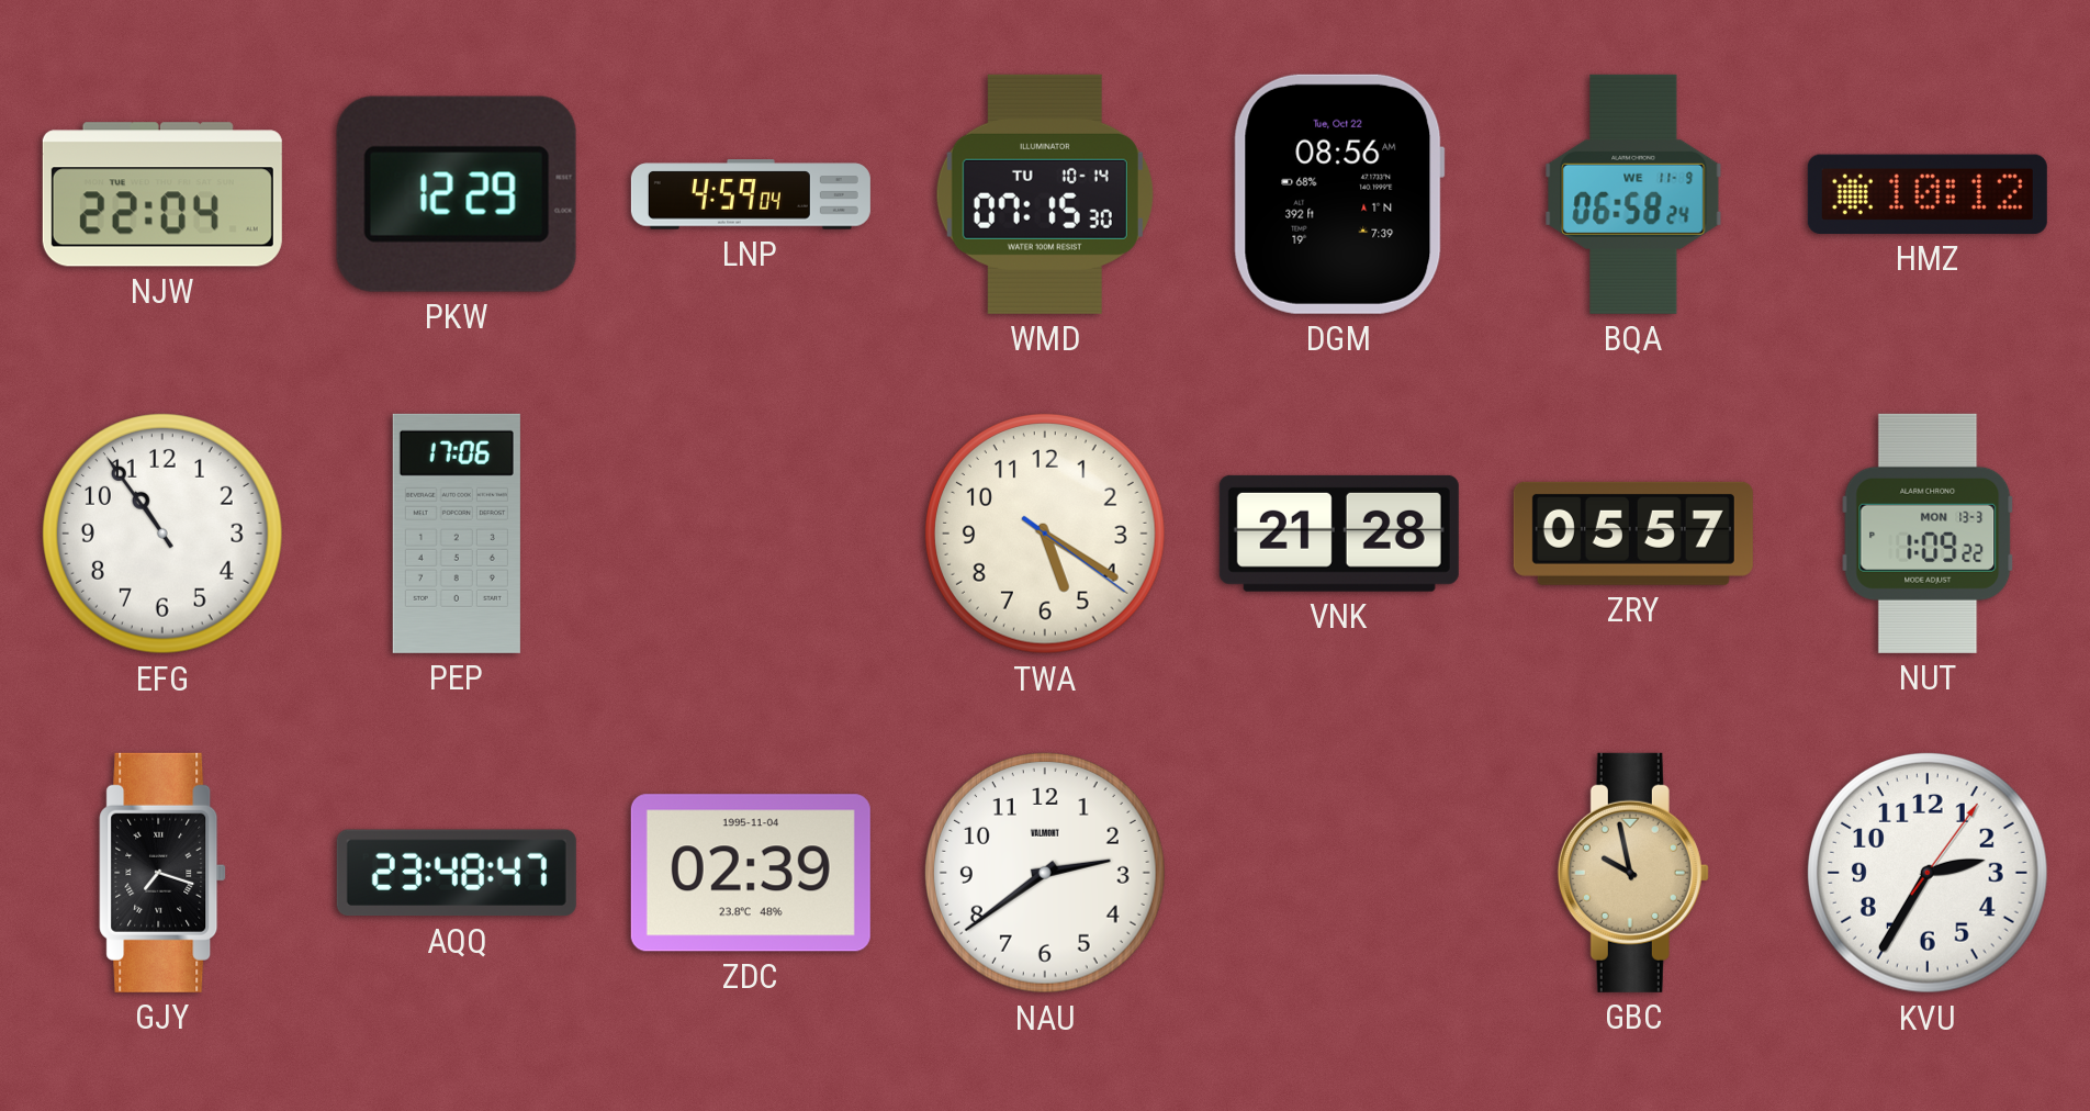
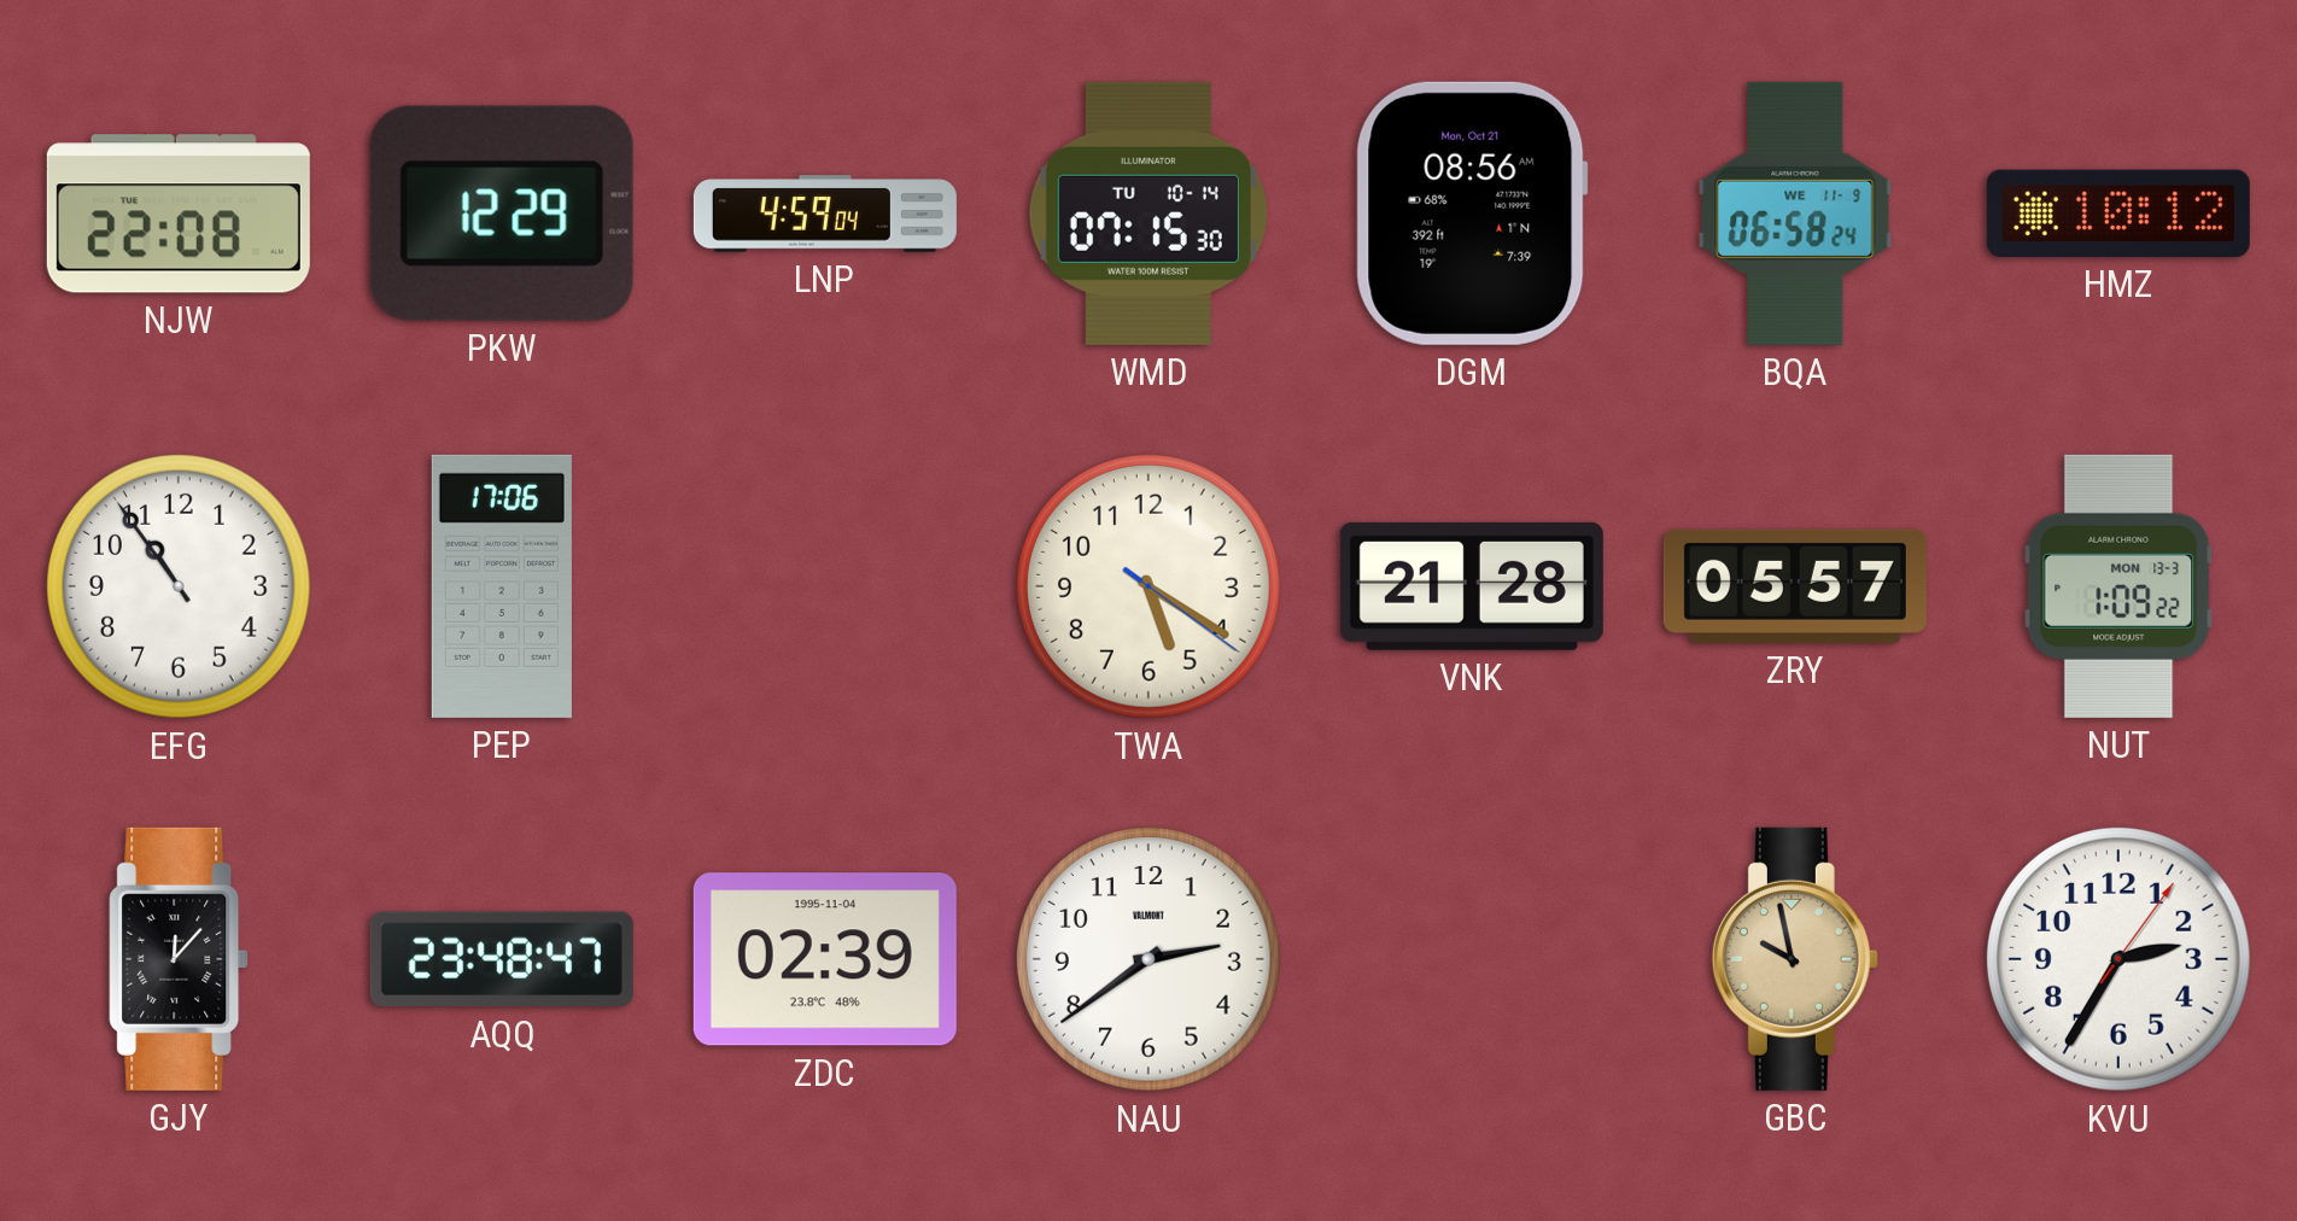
NJW: 22:04 -> 22:08
DGM date: Tue, Oct 22 -> Mon, Oct 21
GJY: 7:18 -> 12:07
